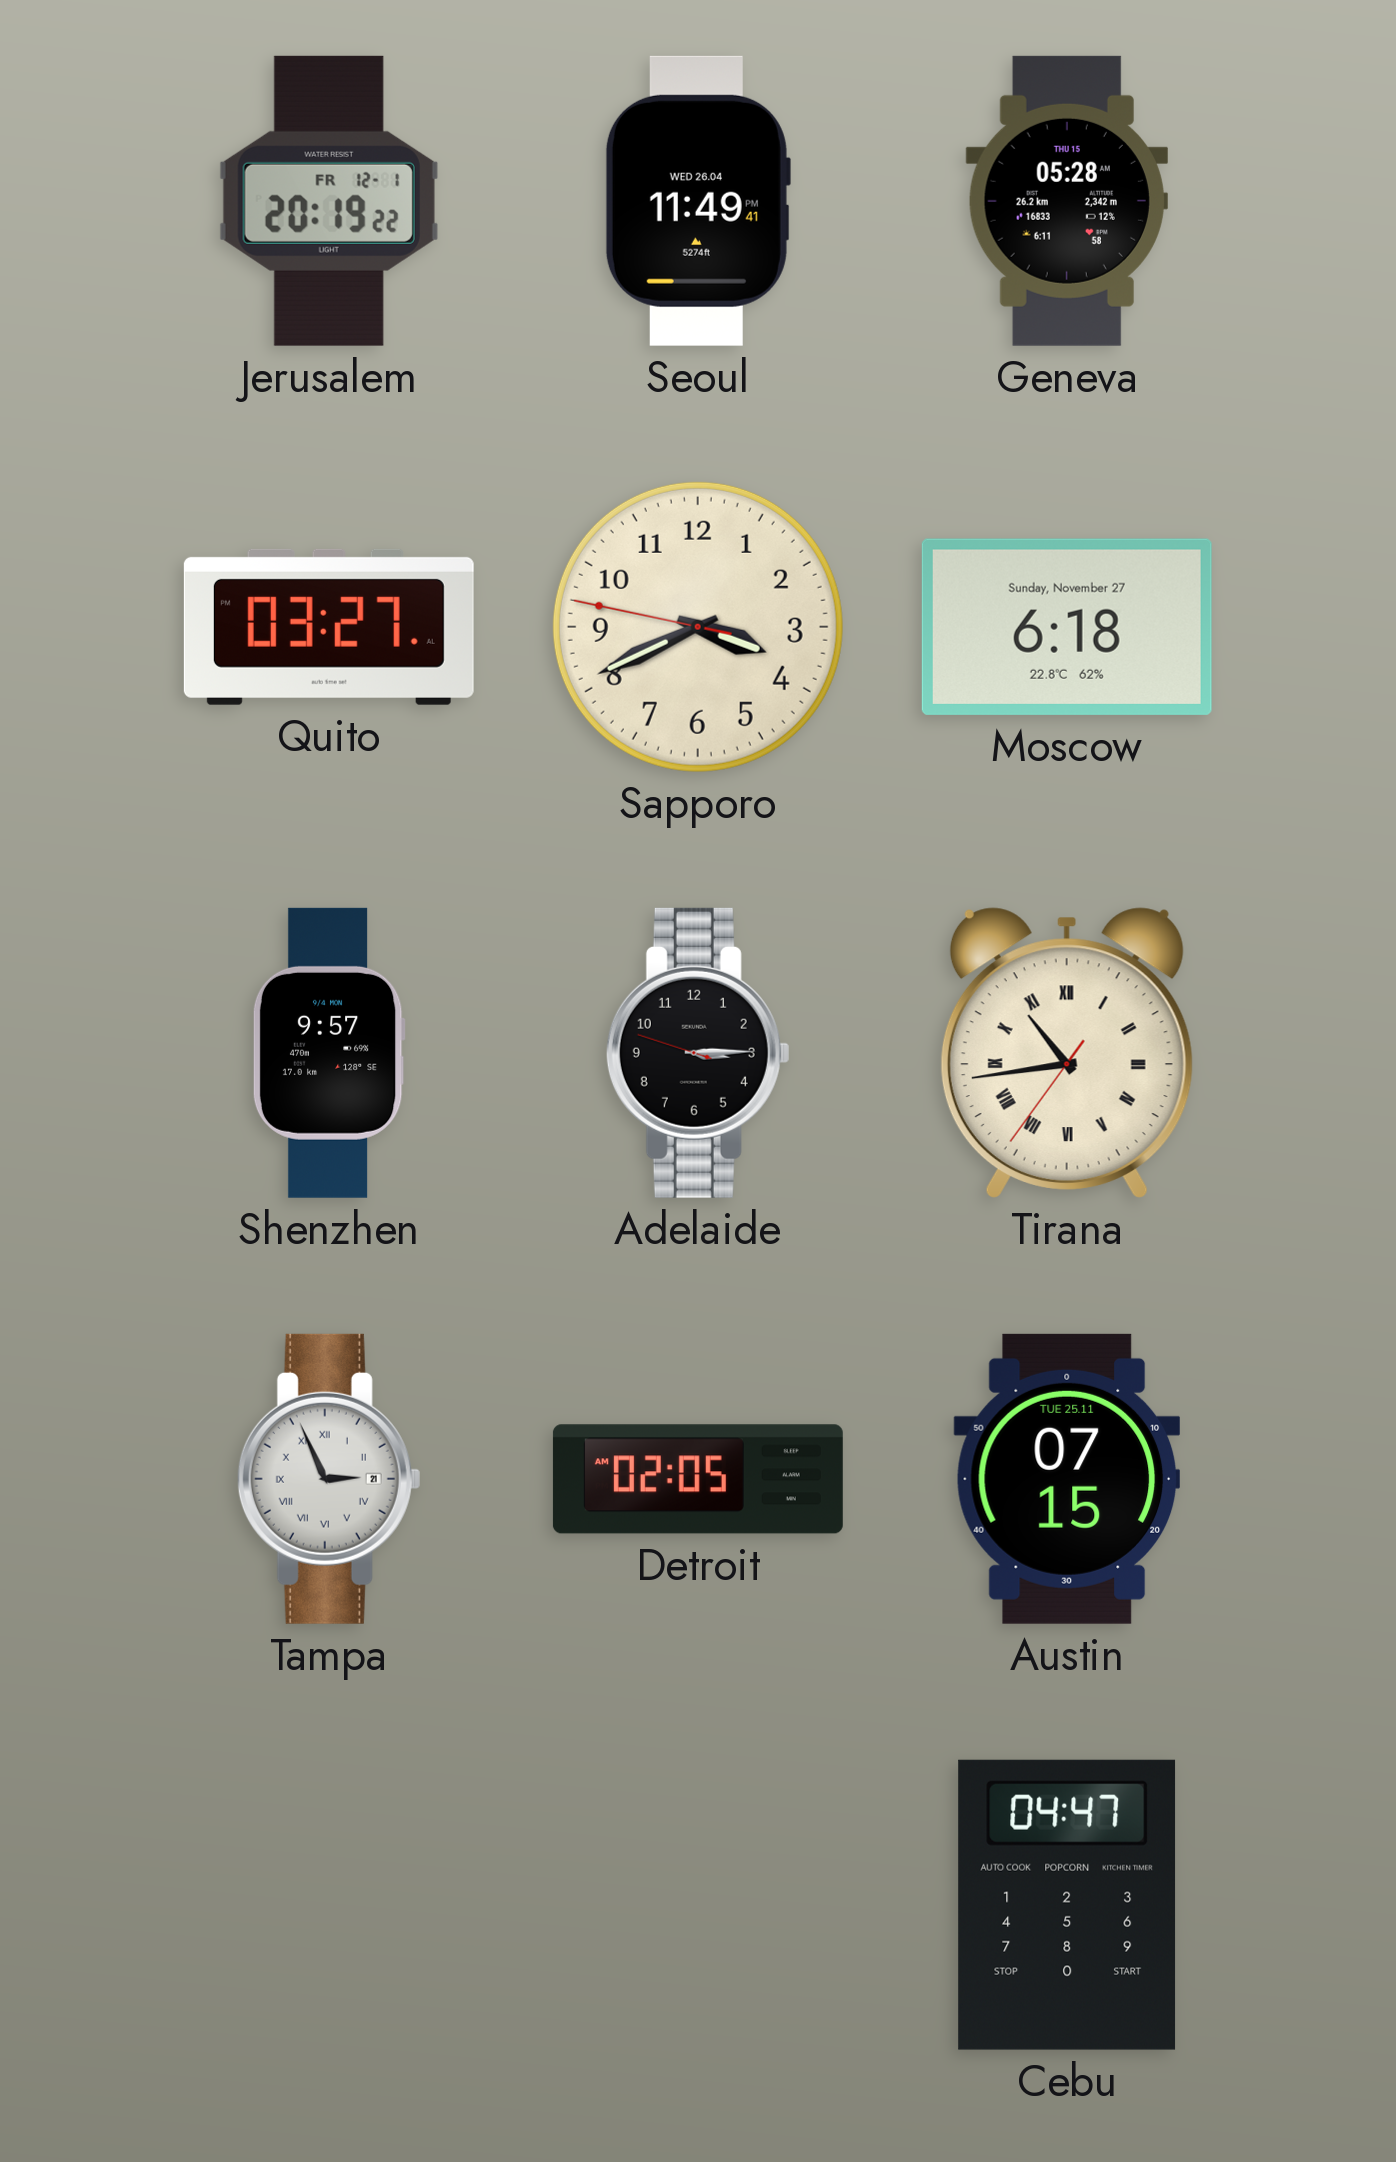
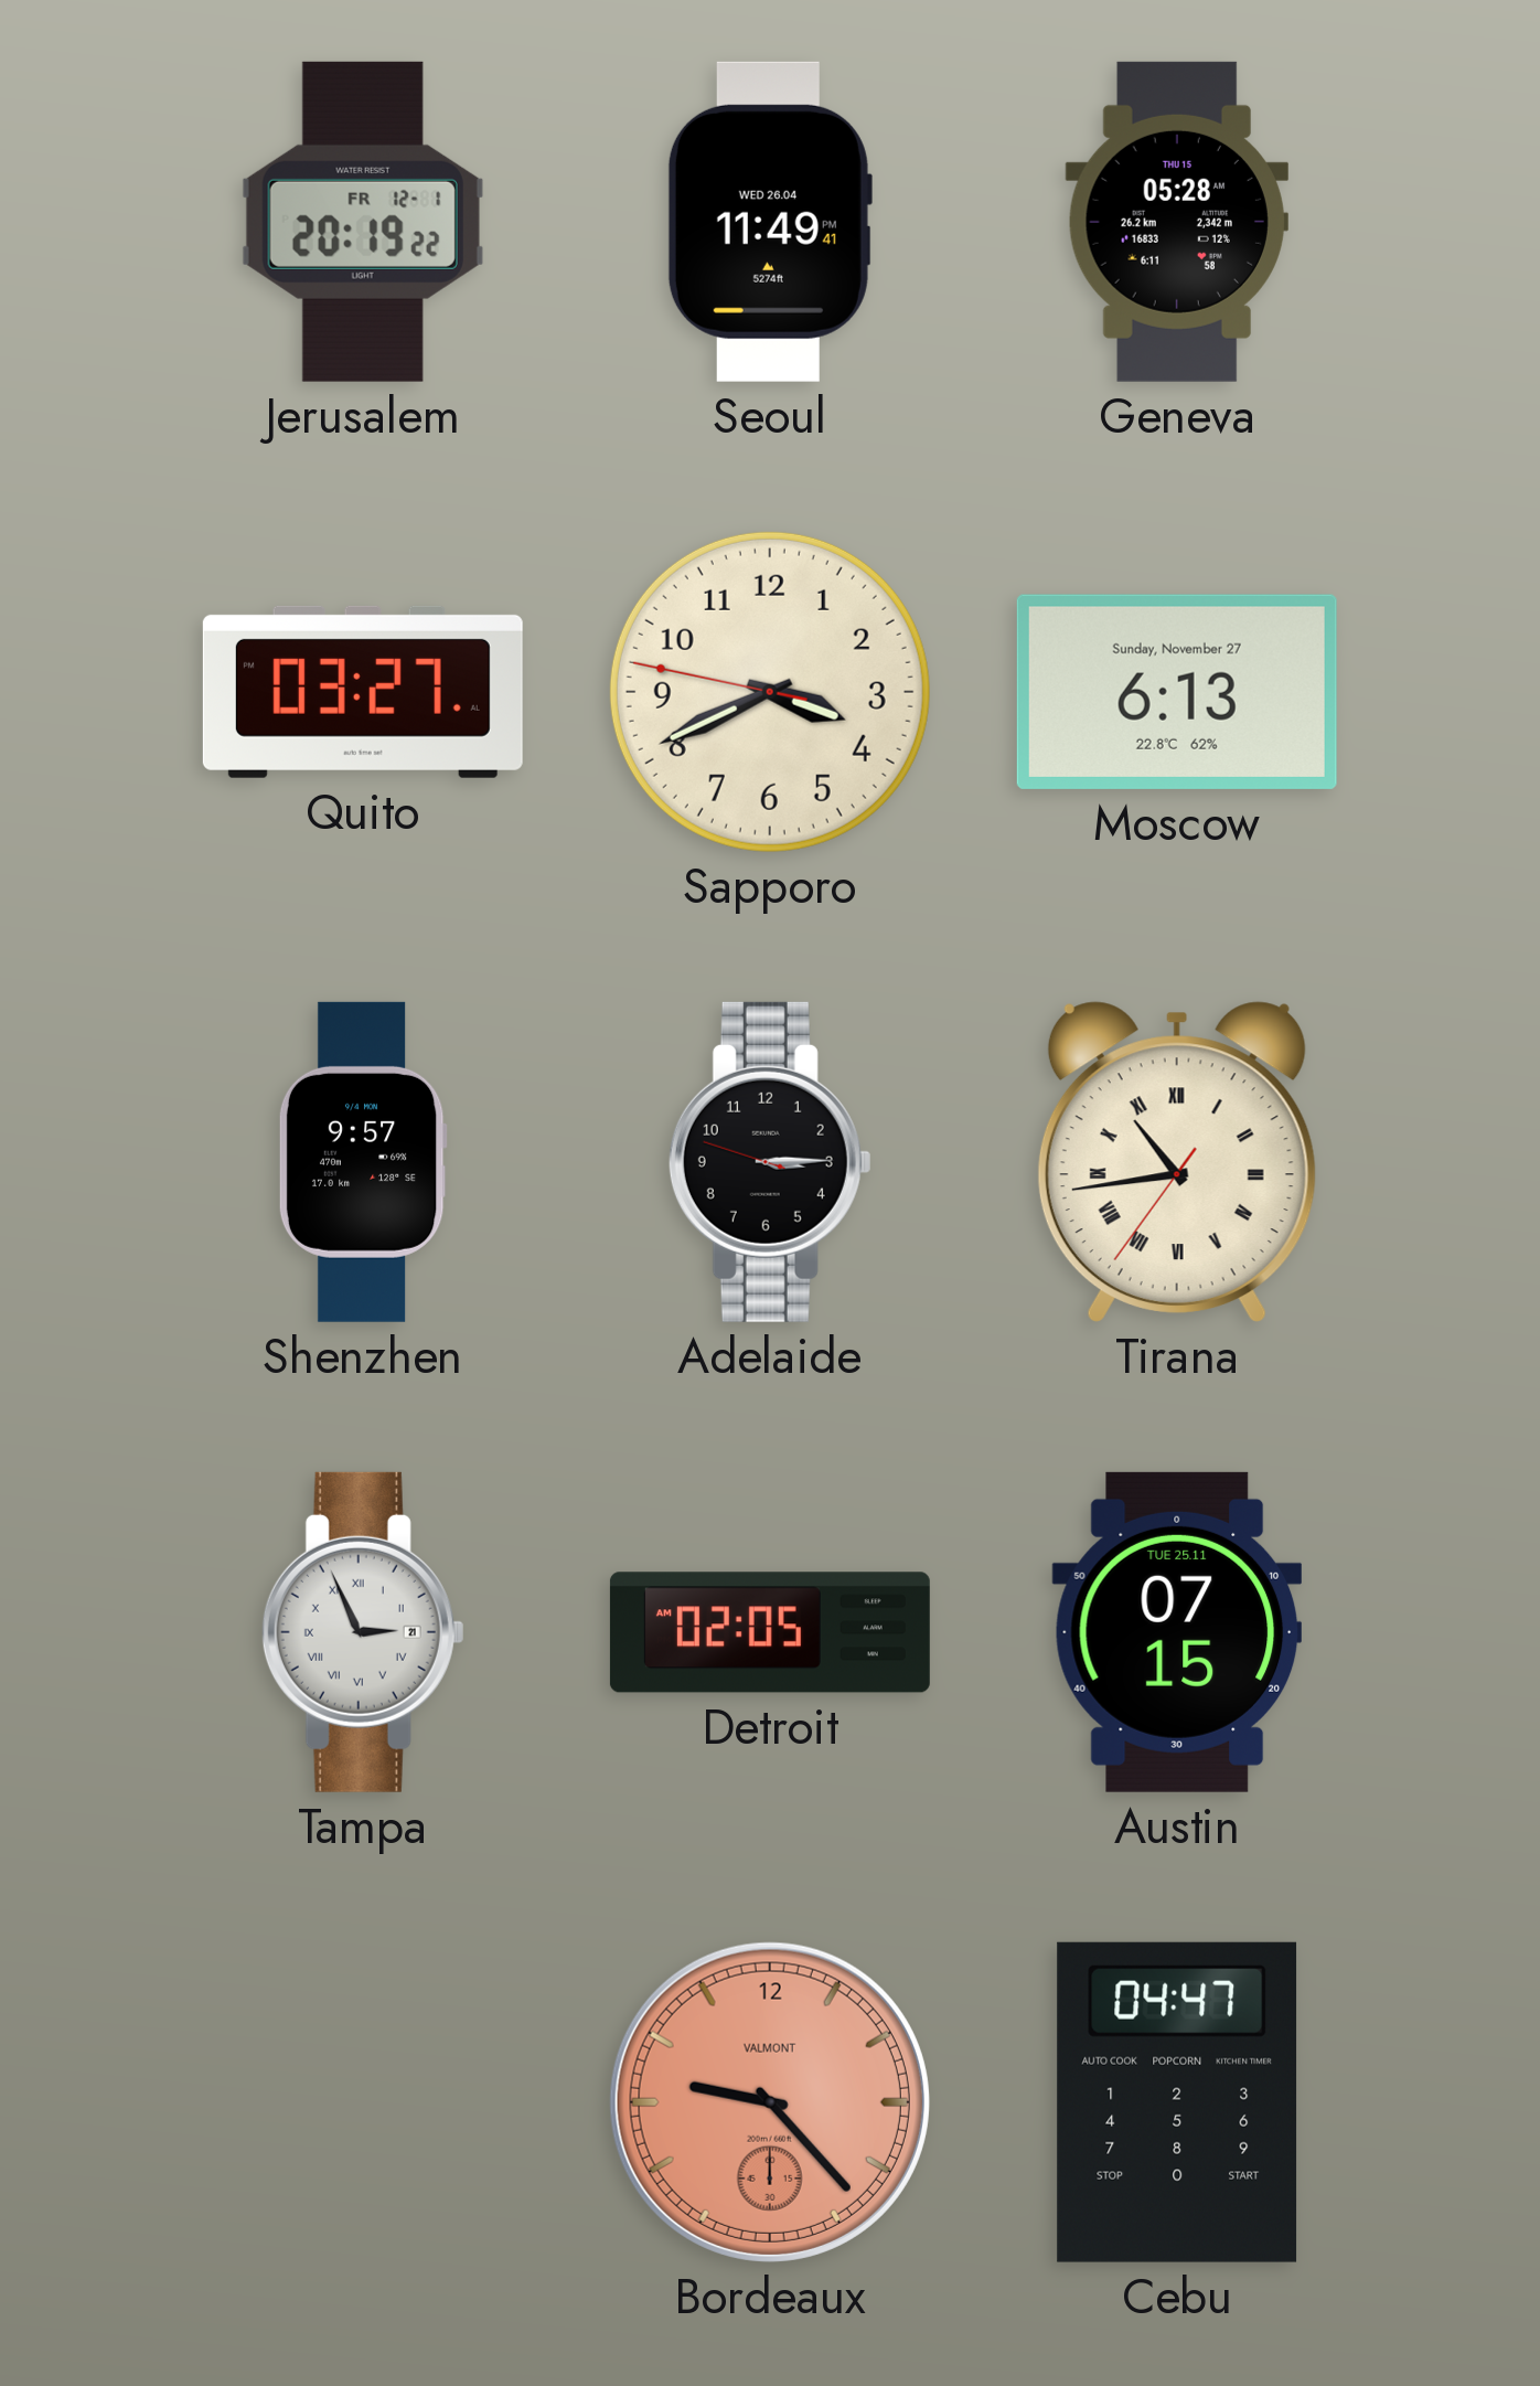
Moscow: 6:18 -> 6:13
Bordeaux: none -> 9:23
